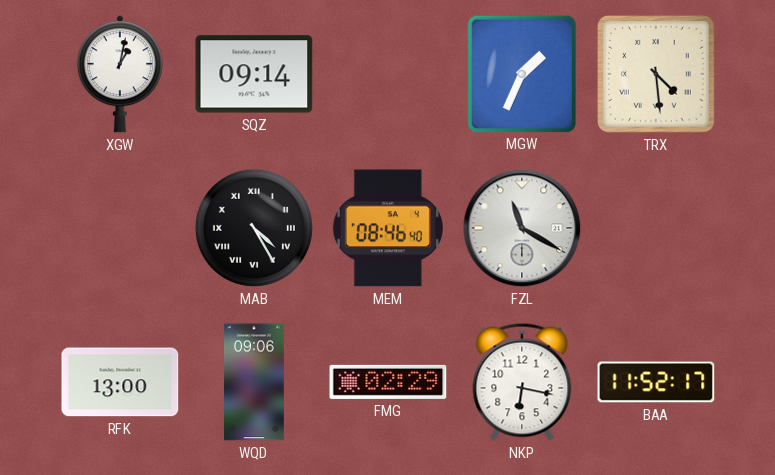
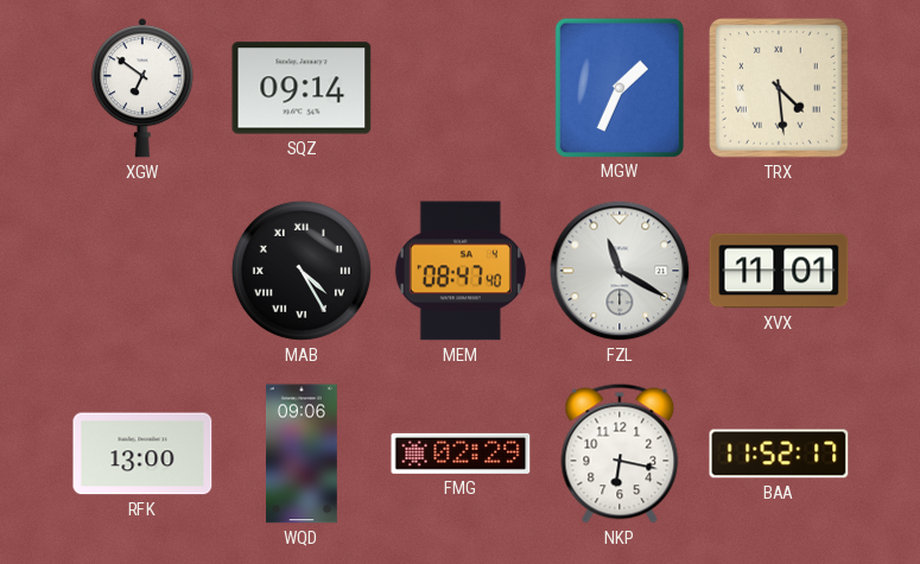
XGW: 1:02 -> 6:51
MEM: 08:46 -> 08:47
XVX: none -> 11:01
